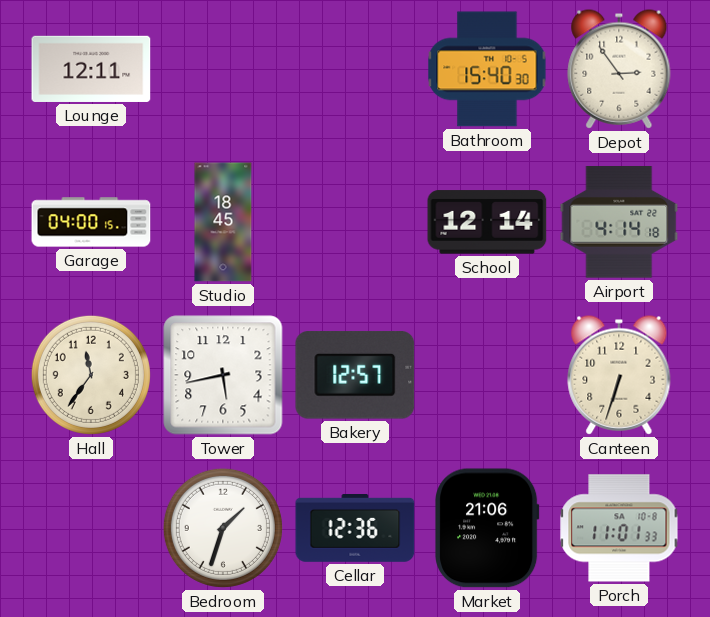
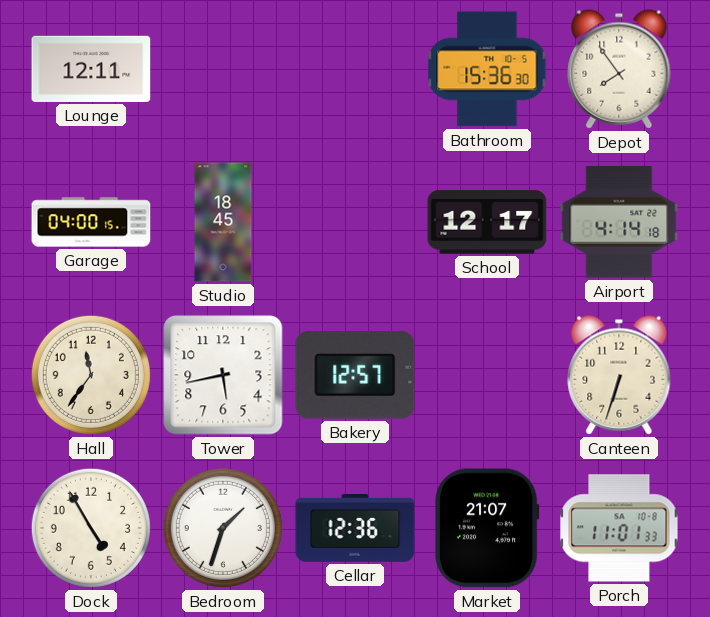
Bathroom: 15:40 -> 15:36
Depot: 2:54 -> 7:54
School: 12:14 -> 12:17
Dock: none -> 4:55
Market: 21:06 -> 21:07
